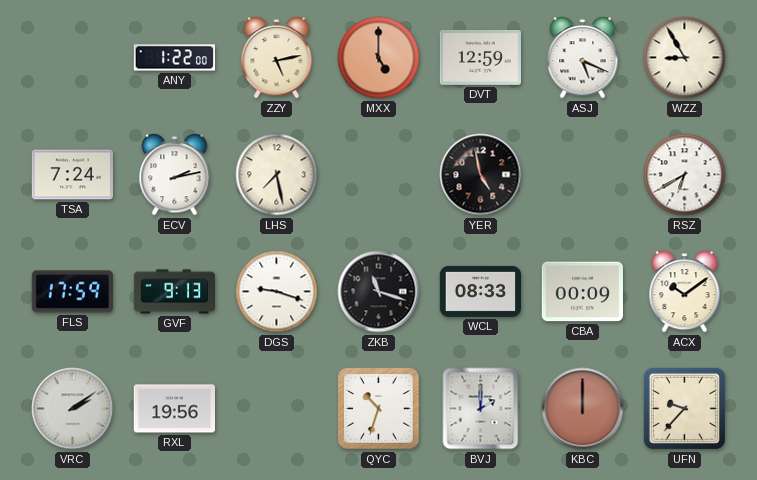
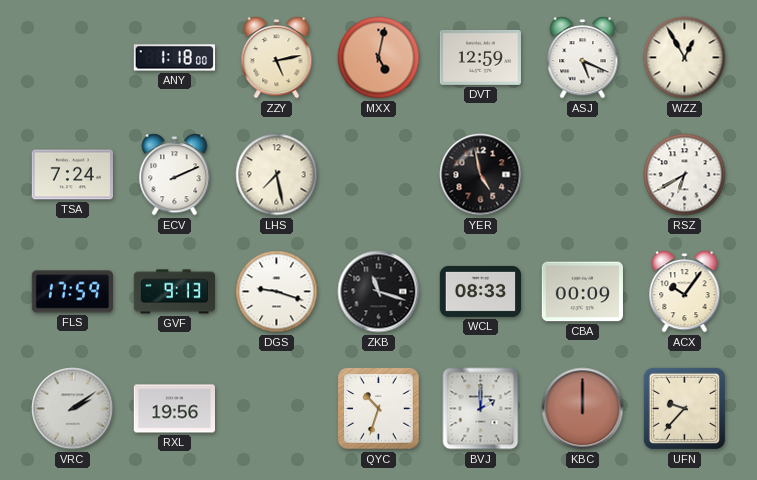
ANY: 1:22 -> 1:18
MXX: 5:00 -> 5:02
WZZ: 8:55 -> 12:55
ECV: 2:13 -> 2:11
ACX: 10:09 -> 10:06
